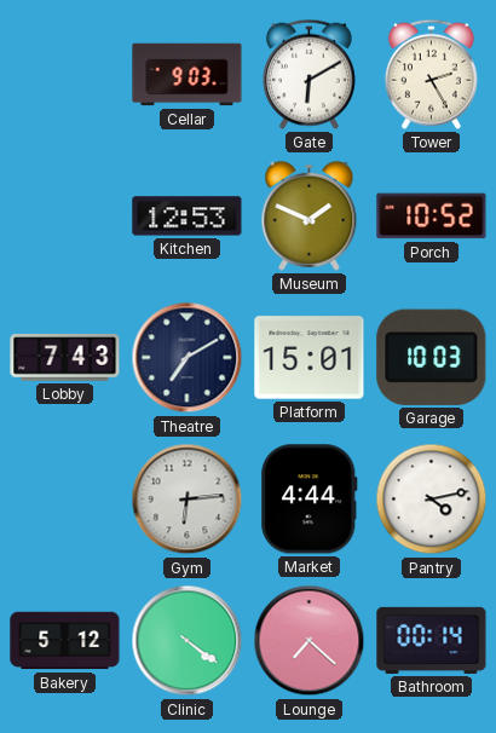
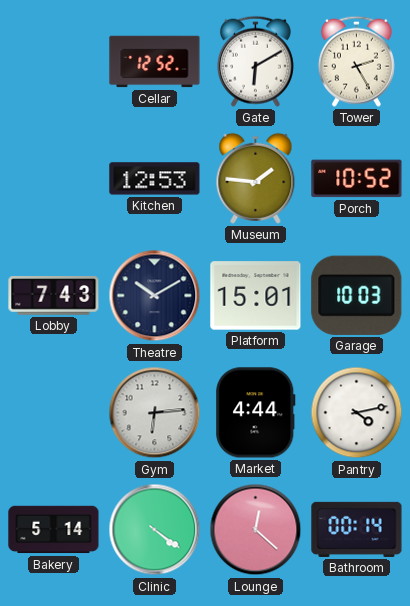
Cellar: 9:03 -> 12:52
Museum: 1:49 -> 1:46
Theatre: 7:10 -> 10:10
Bakery: 5:12 -> 5:14
Lounge: 7:22 -> 12:22
